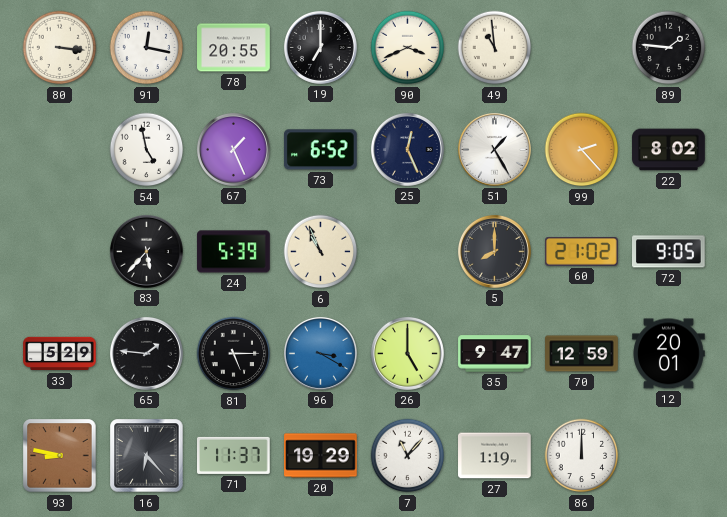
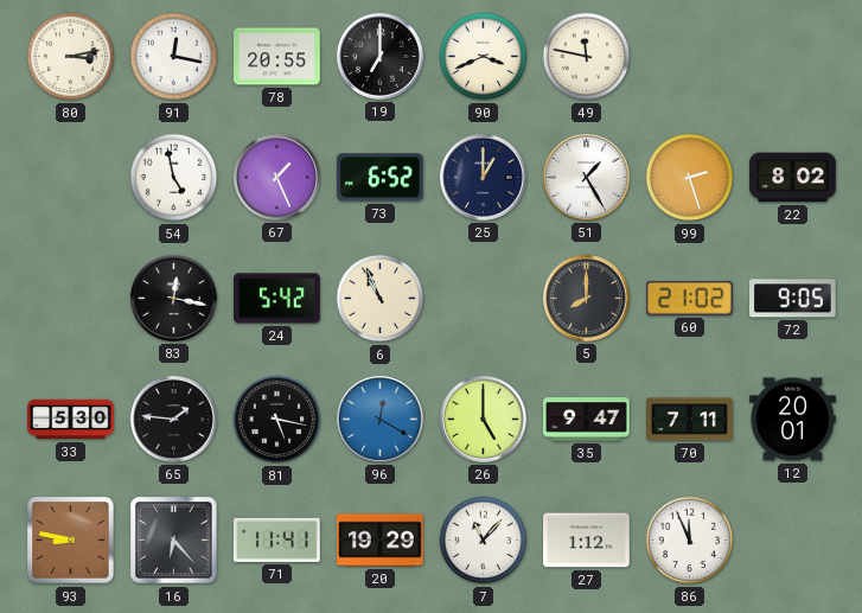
80: 3:16 -> 3:13
49: 10:59 -> 11:47
89: 1:46 -> none
25: 12:26 -> 1:00
99: 2:23 -> 2:27
83: 5:37 -> 12:17
24: 5:39 -> 5:42
33: 5:29 -> 5:30
81: 5:15 -> 5:17
96: 3:20 -> 12:20
70: 12:59 -> 7:11
71: 11:37 -> 11:41
27: 1:19 -> 1:12
86: 12:00 -> 11:56
